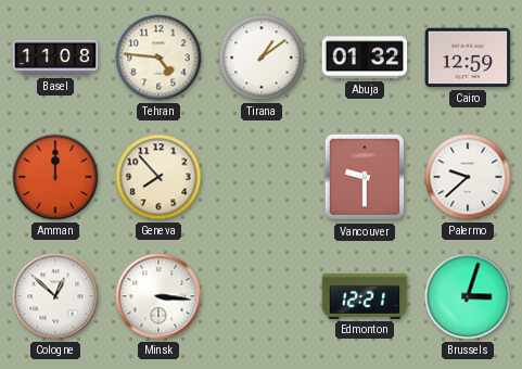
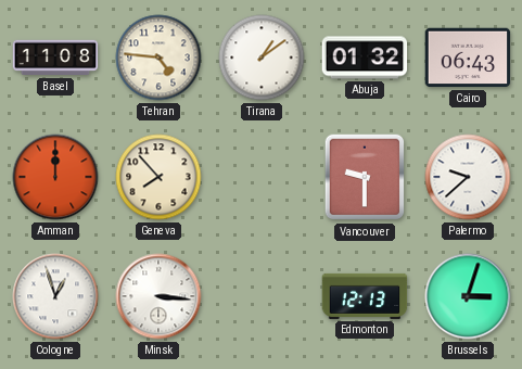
Cairo: 12:59 -> 06:43
Cologne: 12:52 -> 12:57
Edmonton: 12:21 -> 12:13
